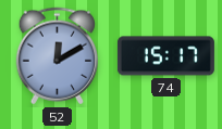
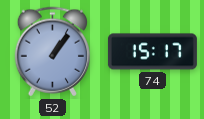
52: 12:10 -> 1:06
